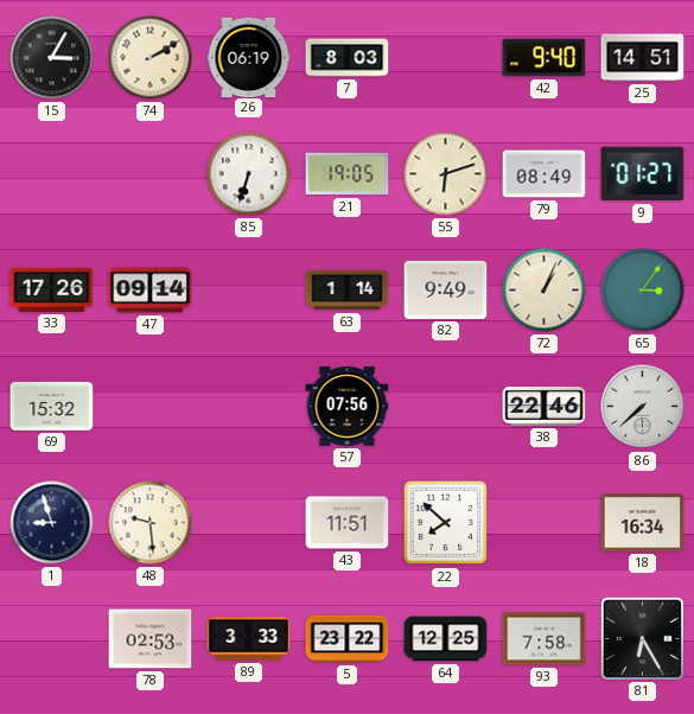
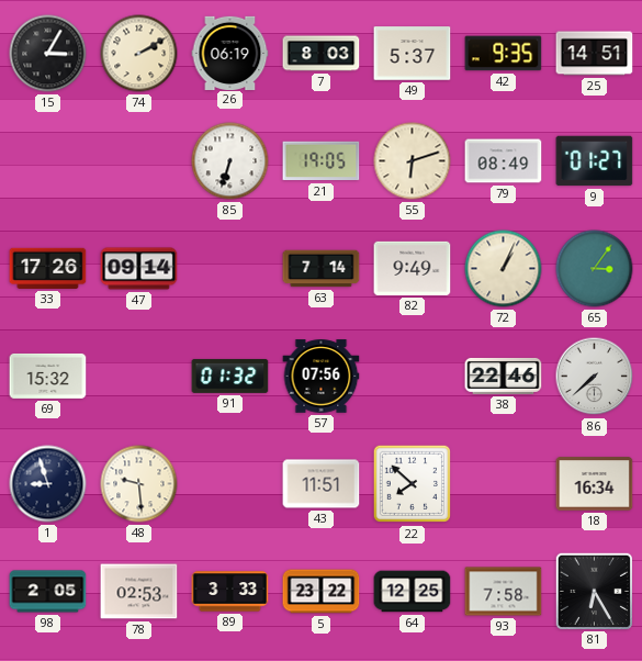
49: none -> 5:37
42: 9:40 -> 9:35
63: 1:14 -> 7:14
91: none -> 01:32
98: none -> 2:05
